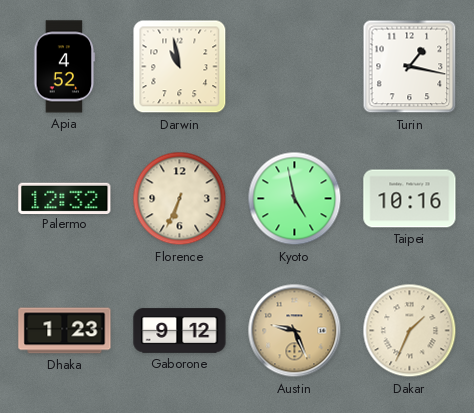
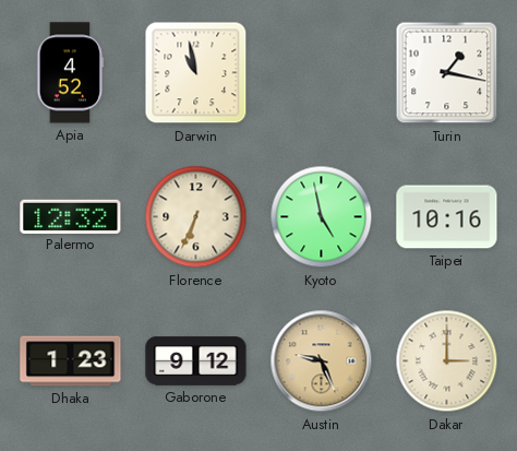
Dakar: 1:34 -> 3:00
